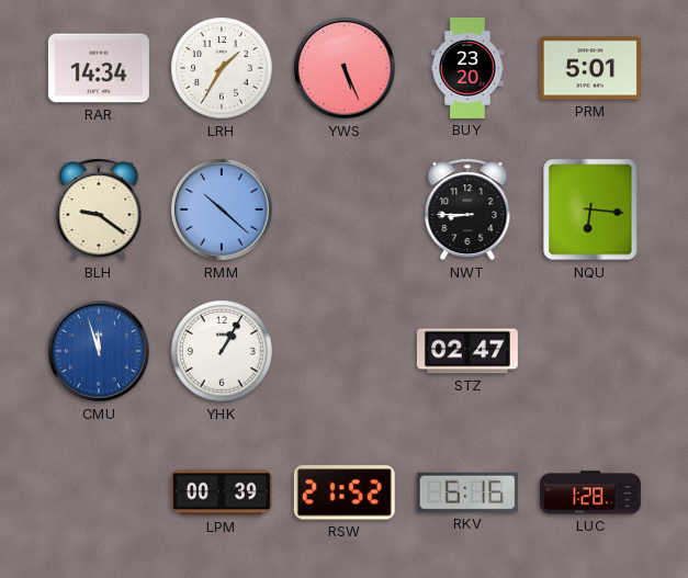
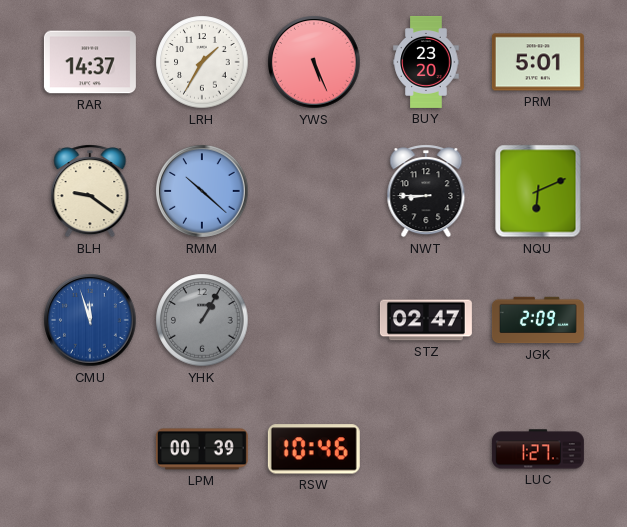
RAR: 14:34 -> 14:37
NQU: 6:16 -> 6:11
YHK dial: white -> grey
JGK: none -> 2:09
RSW: 21:52 -> 10:46
RKV: 6:16 -> none
LUC: 1:28 -> 1:27
